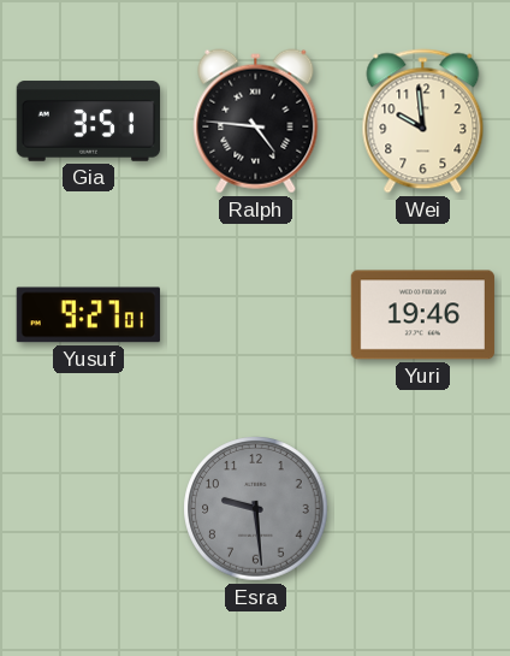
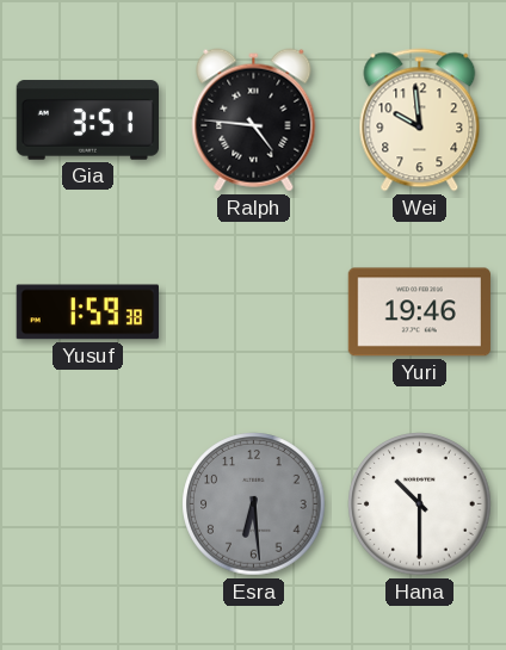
Yusuf: 9:27 -> 1:59
Esra: 9:29 -> 6:29
Hana: none -> 10:30
